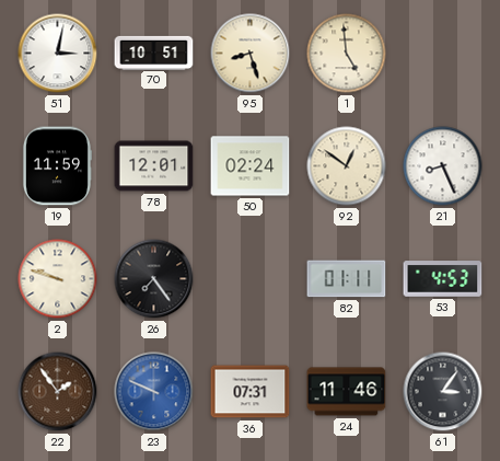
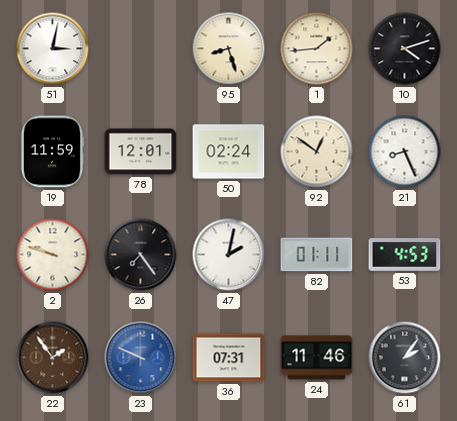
70: 10:51 -> none
1: 4:59 -> 1:44
10: none -> 4:12
47: none -> 2:02
61: 3:06 -> 2:06
